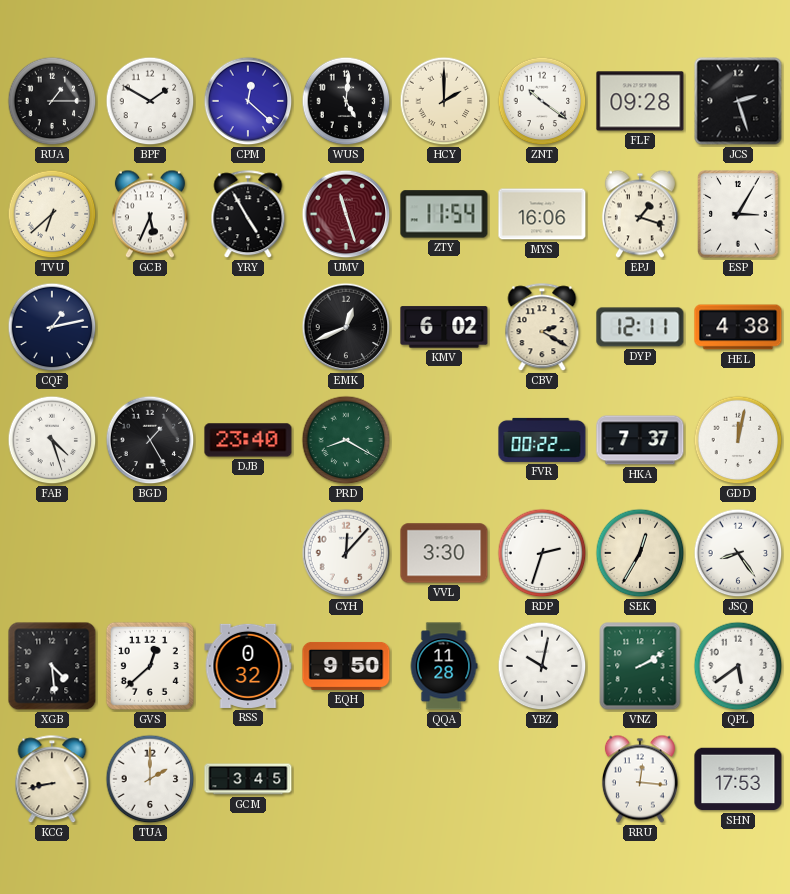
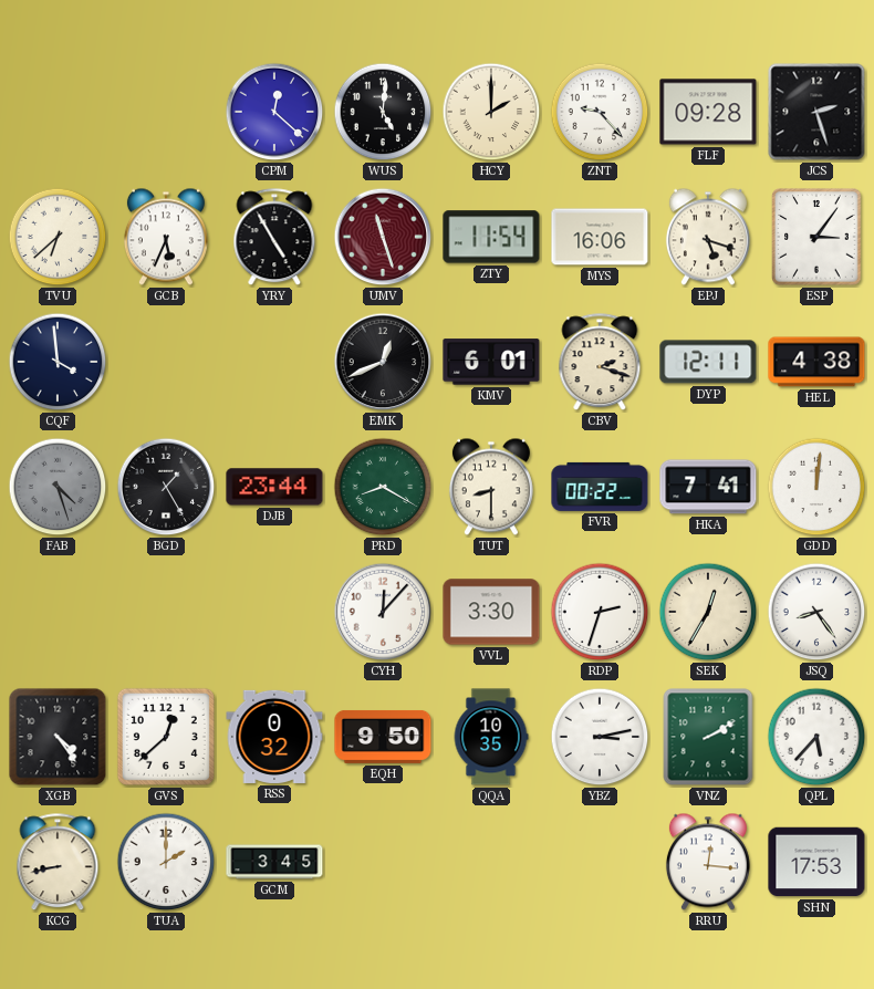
RUA: 1:15 -> none
BPF: 1:50 -> none
ZNT: 10:21 -> 9:23
EPJ: 1:18 -> 5:18
ESP: 3:05 -> 3:06
CQF: 1:13 -> 3:59
KMV: 6:02 -> 6:01
CBV: 2:20 -> 2:18
FAB dial: white -> grey
DJB: 23:40 -> 23:44
TUT: none -> 8:30
HKA: 7:37 -> 7:41
GDD: 12:02 -> 12:01
XGB: 4:29 -> 4:24
QQA: 11:28 -> 10:35
YBZ: 10:02 -> 3:13
QPL: 5:39 -> 5:37
